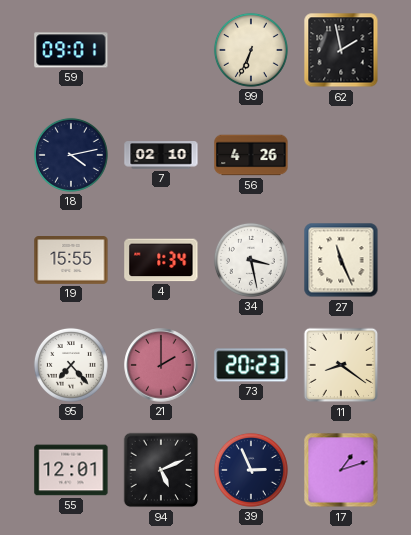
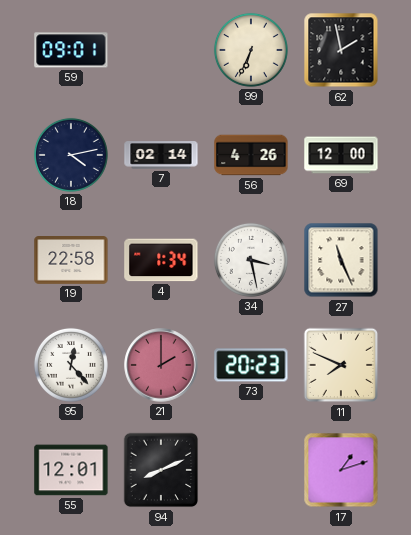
7: 02:10 -> 02:14
69: none -> 12:00
19: 15:55 -> 22:58
95: 7:23 -> 12:23
11: 8:21 -> 7:49
94: 5:11 -> 8:11
39: 2:56 -> none
